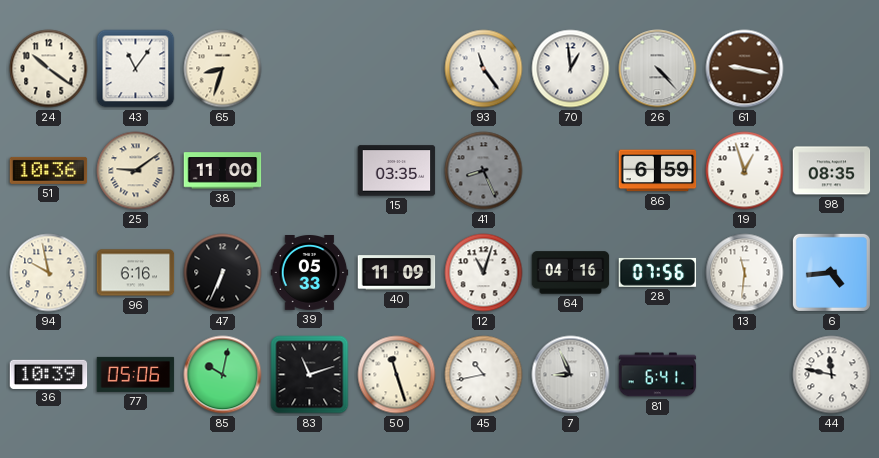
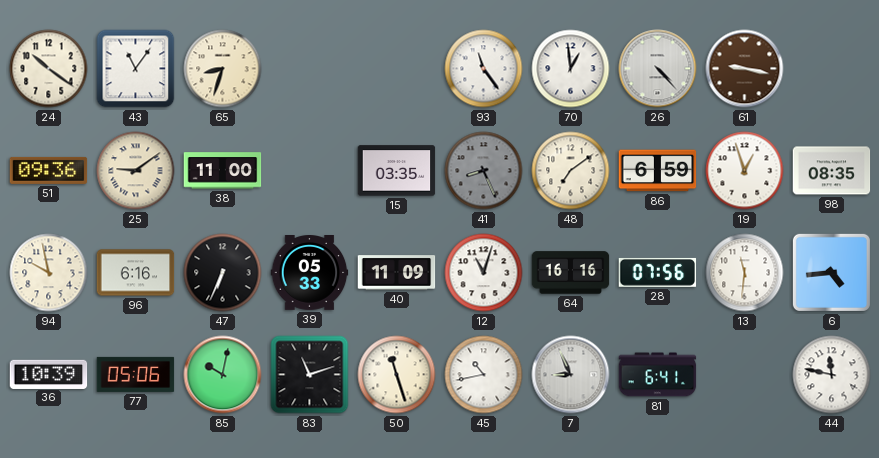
51: 10:36 -> 09:36
48: none -> 7:09
64: 04:16 -> 16:16
